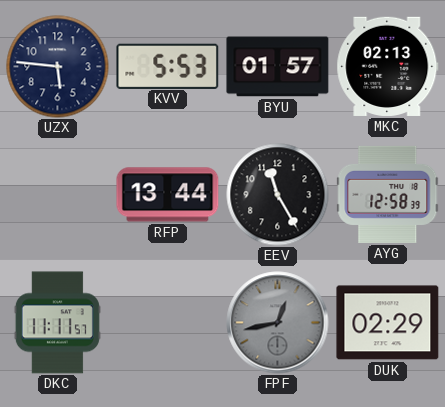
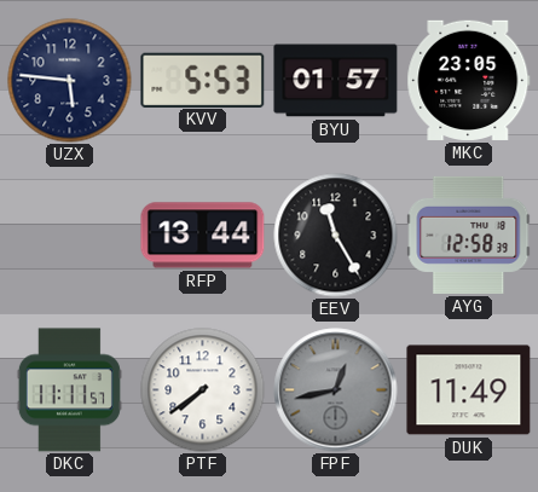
MKC: 02:13 -> 23:05
PTF: none -> 7:39
DUK: 02:29 -> 11:49
